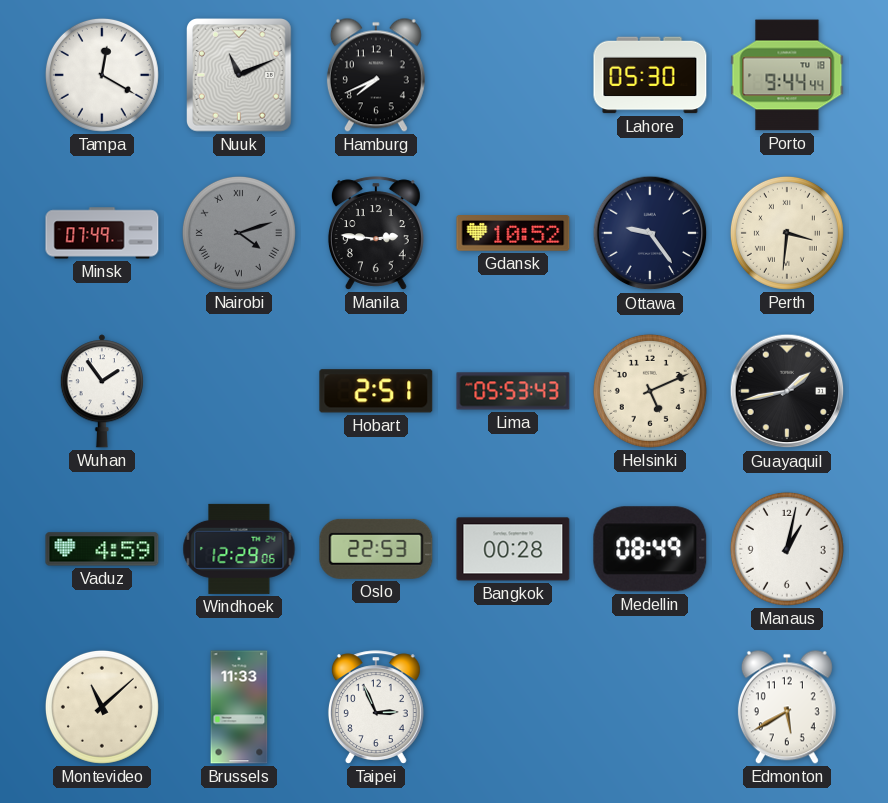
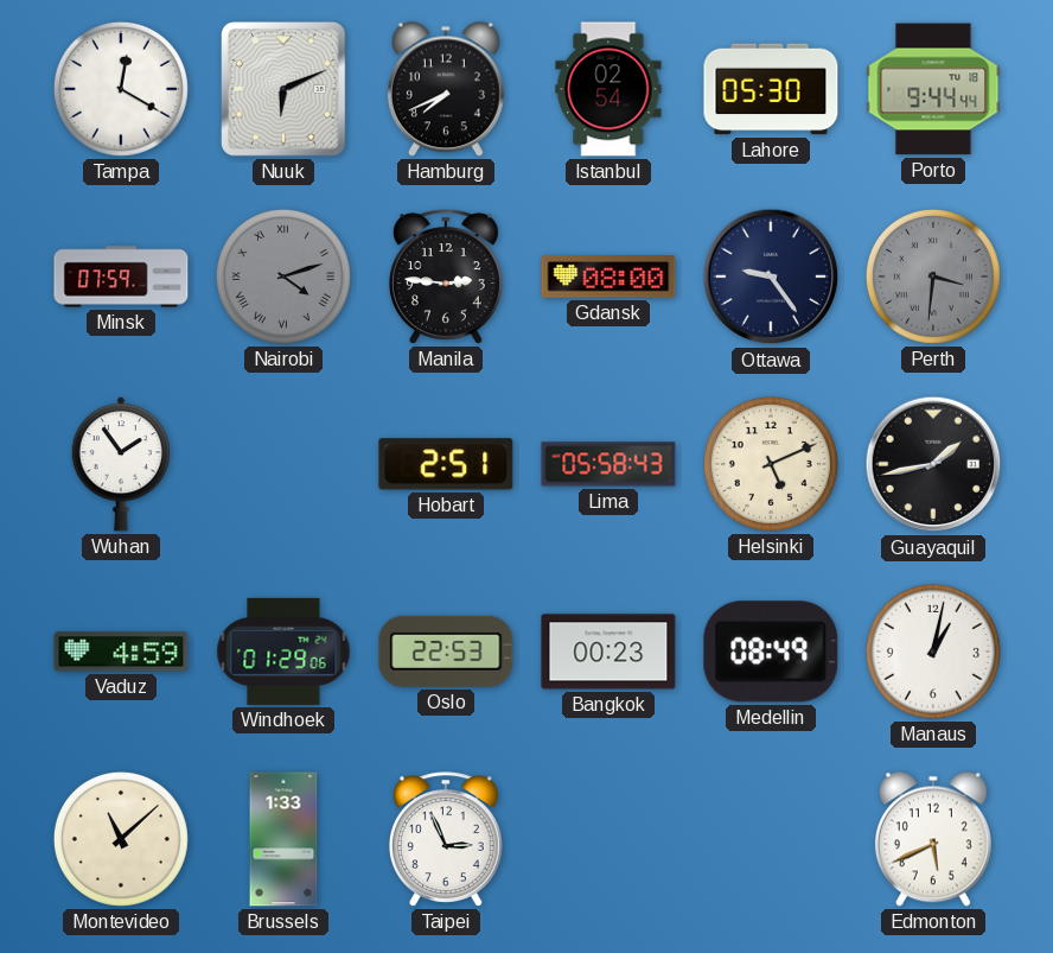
Nuuk: 11:11 -> 6:11
Istanbul: none -> 02:54
Minsk: 07:49 -> 07:59
Gdansk: 10:52 -> 08:00
Perth dial: cream -> grey
Lima: 05:53 -> 05:58
Windhoek: 12:29 -> 01:29
Bangkok: 00:28 -> 00:23
Brussels: 11:33 -> 1:33
Edmonton: 5:40 -> 5:41
